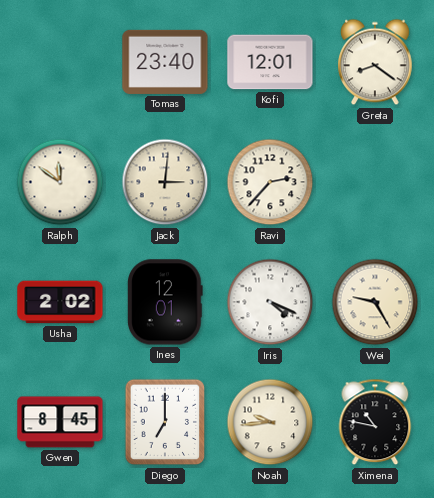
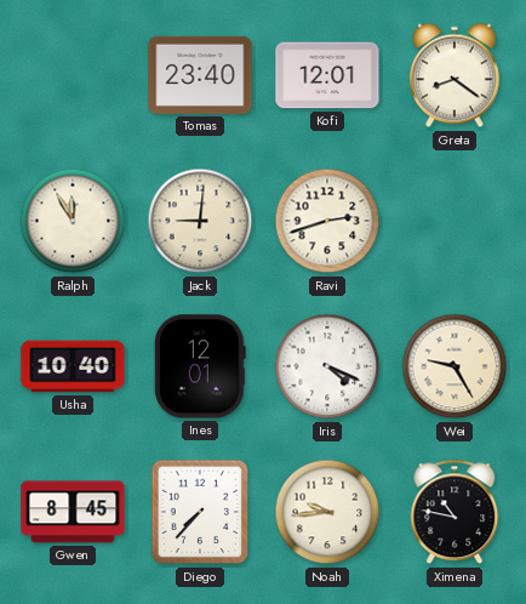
Ralph: 11:51 -> 11:55
Jack: 3:01 -> 9:01
Ravi: 2:37 -> 2:42
Usha: 2:02 -> 10:40
Diego: 7:00 -> 7:37
